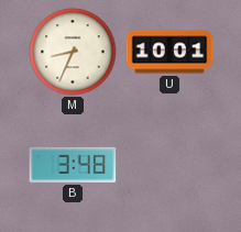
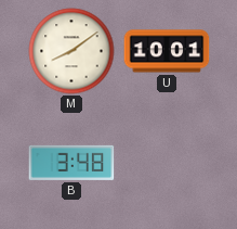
M: 8:34 -> 8:09
